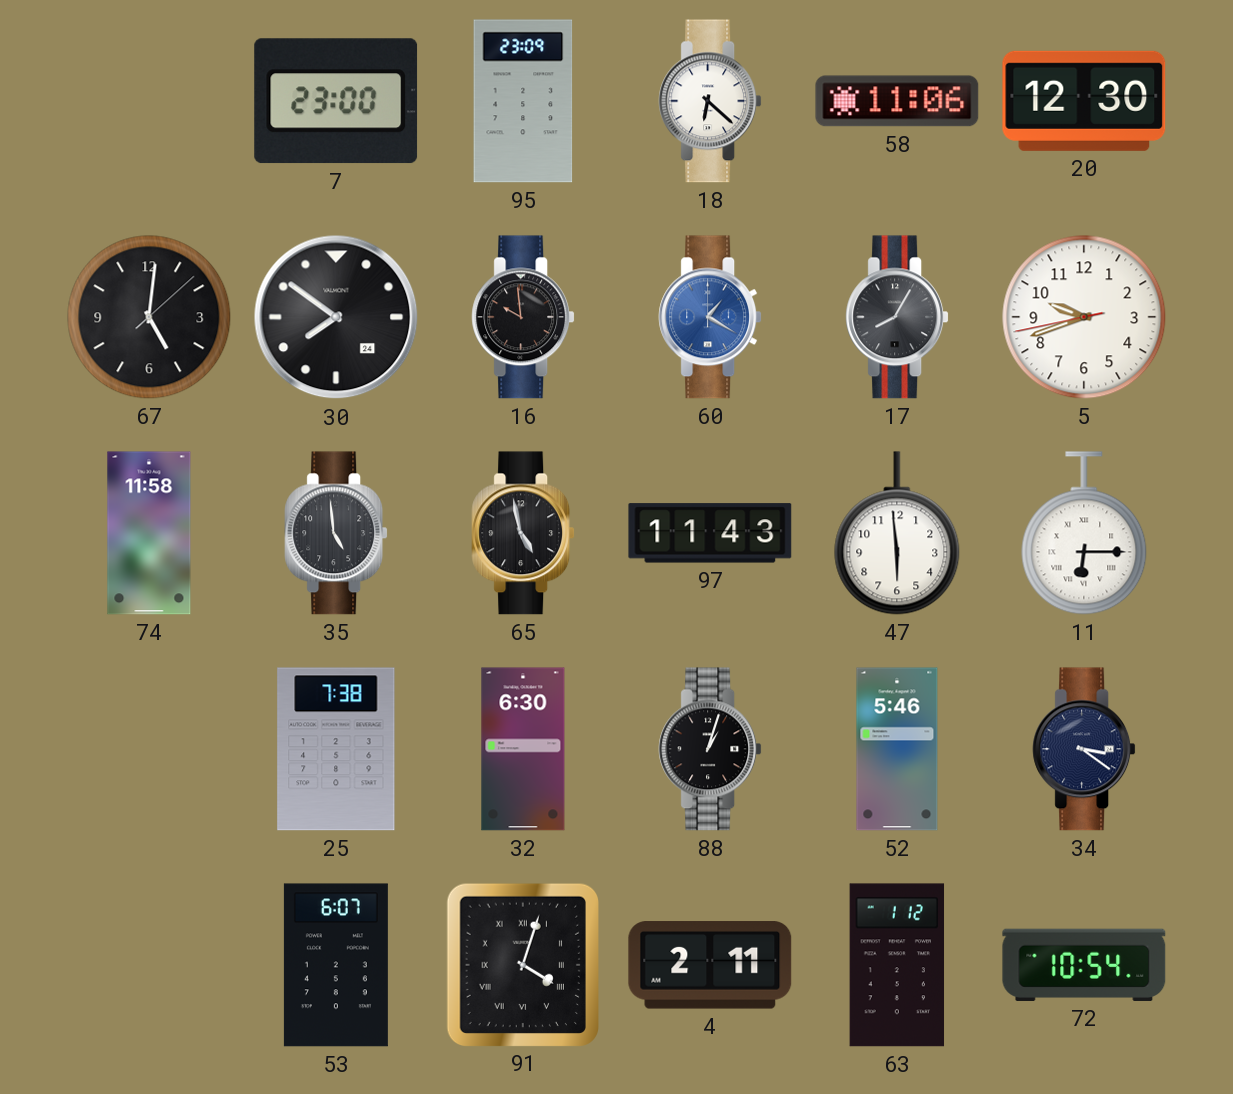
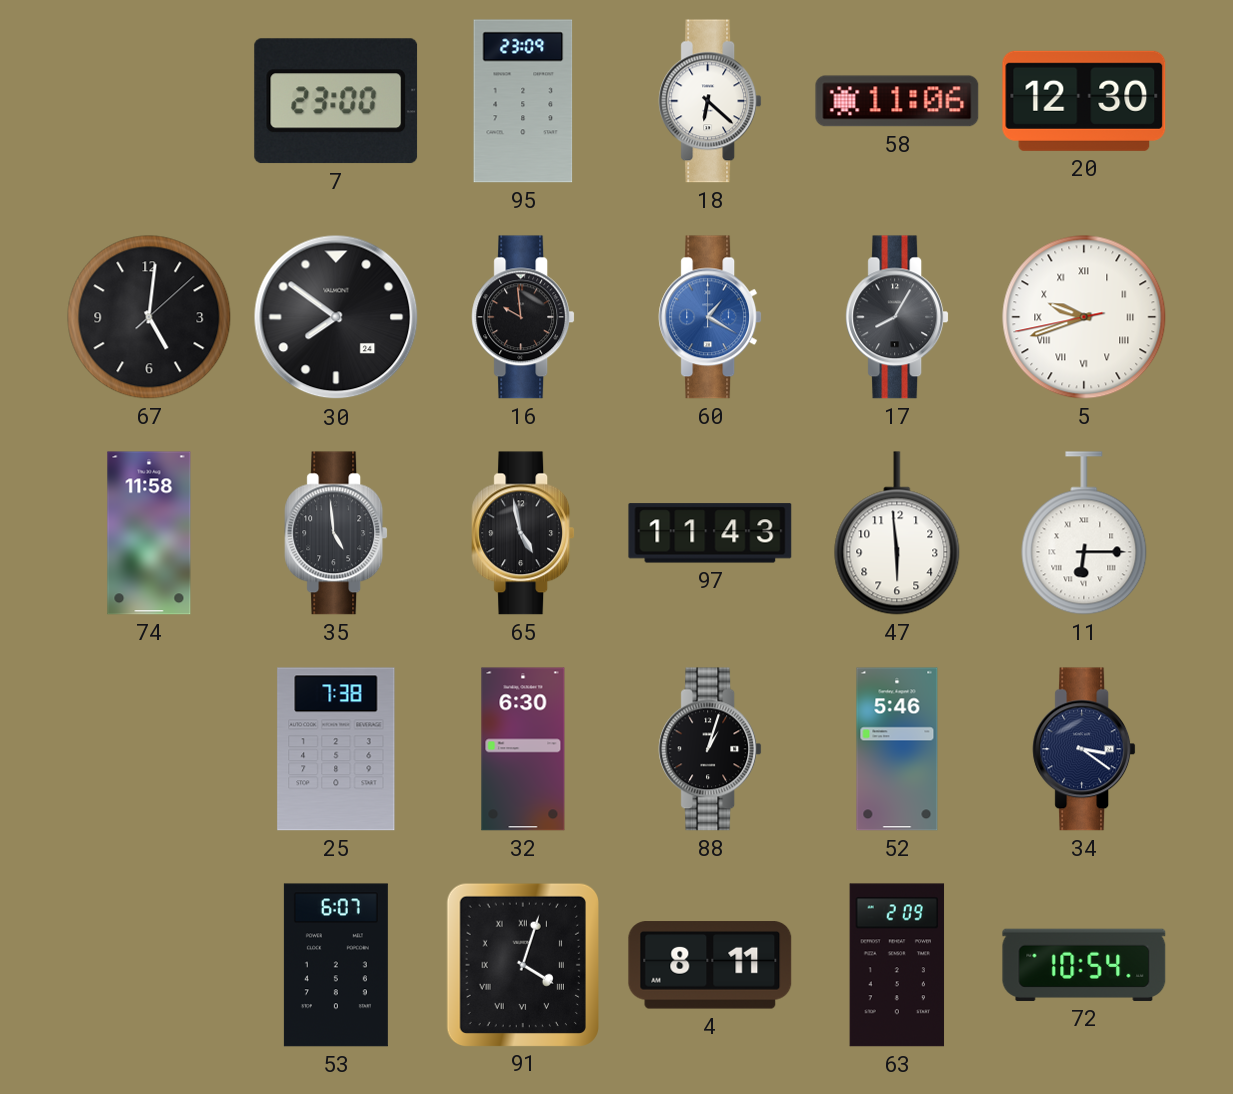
5 numerals: Arabic -> Roman
4: 2:11 -> 8:11
63: 1:12 -> 2:09
